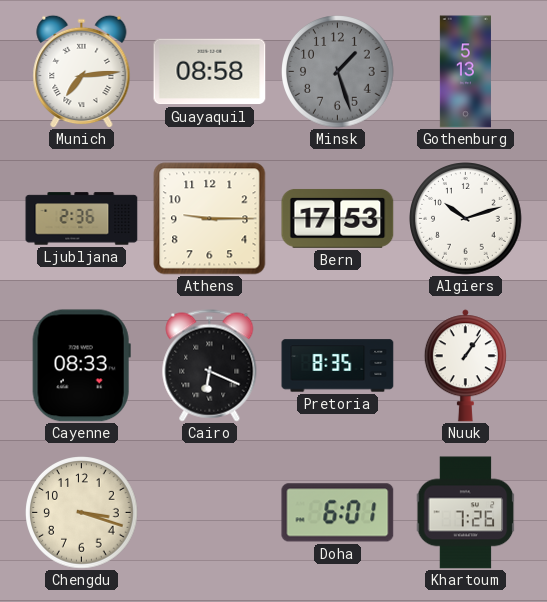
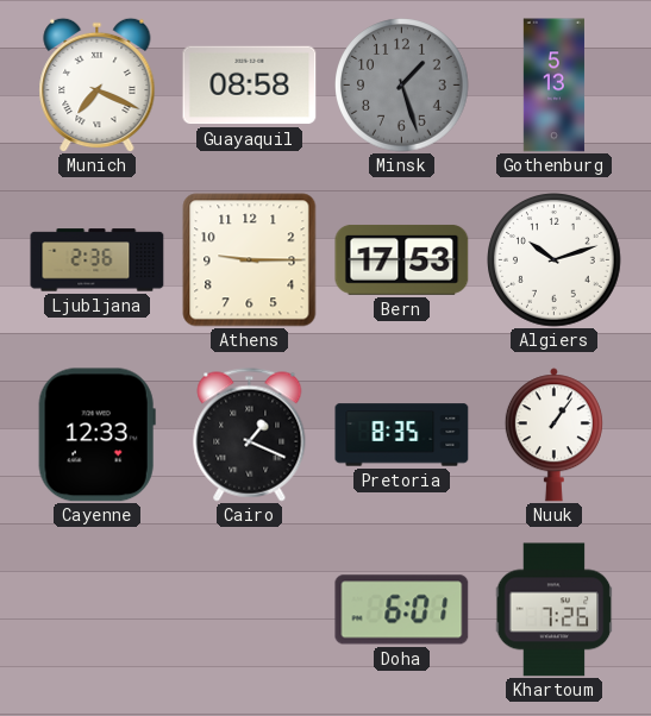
Munich: 7:14 -> 7:19
Cayenne: 08:33 -> 12:33
Cairo: 6:19 -> 1:19
Chengdu: 3:18 -> none
